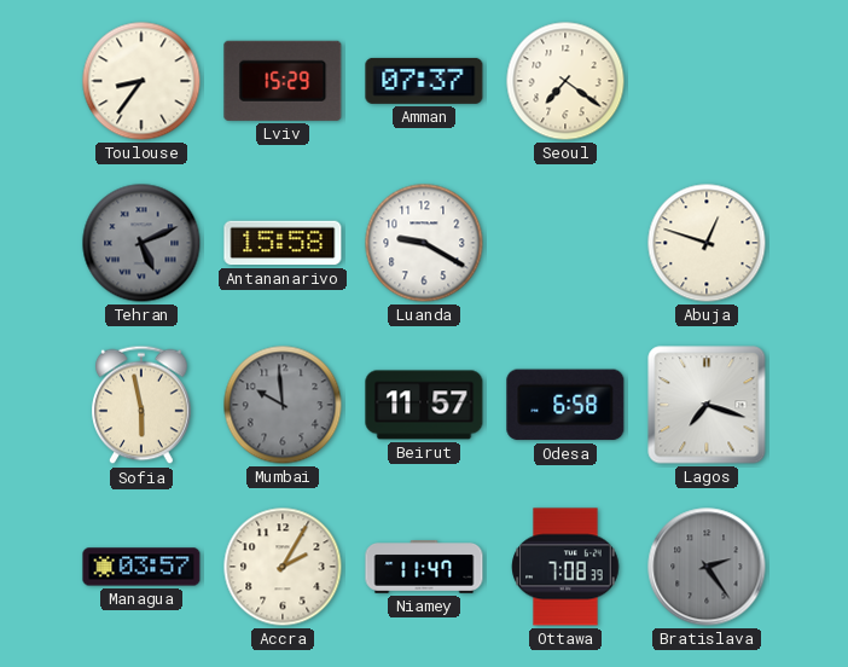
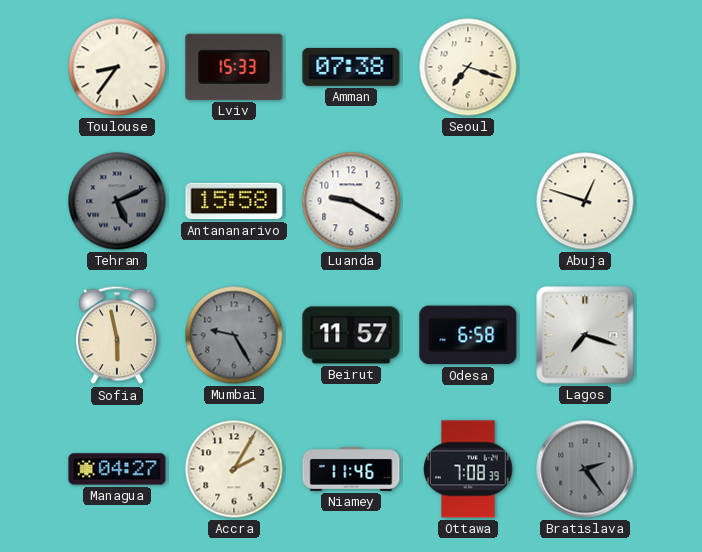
Lviv: 15:29 -> 15:33
Amman: 07:37 -> 07:38
Seoul: 7:21 -> 7:18
Mumbai: 9:59 -> 9:25
Managua: 03:57 -> 04:27
Niamey: 11:47 -> 11:46
